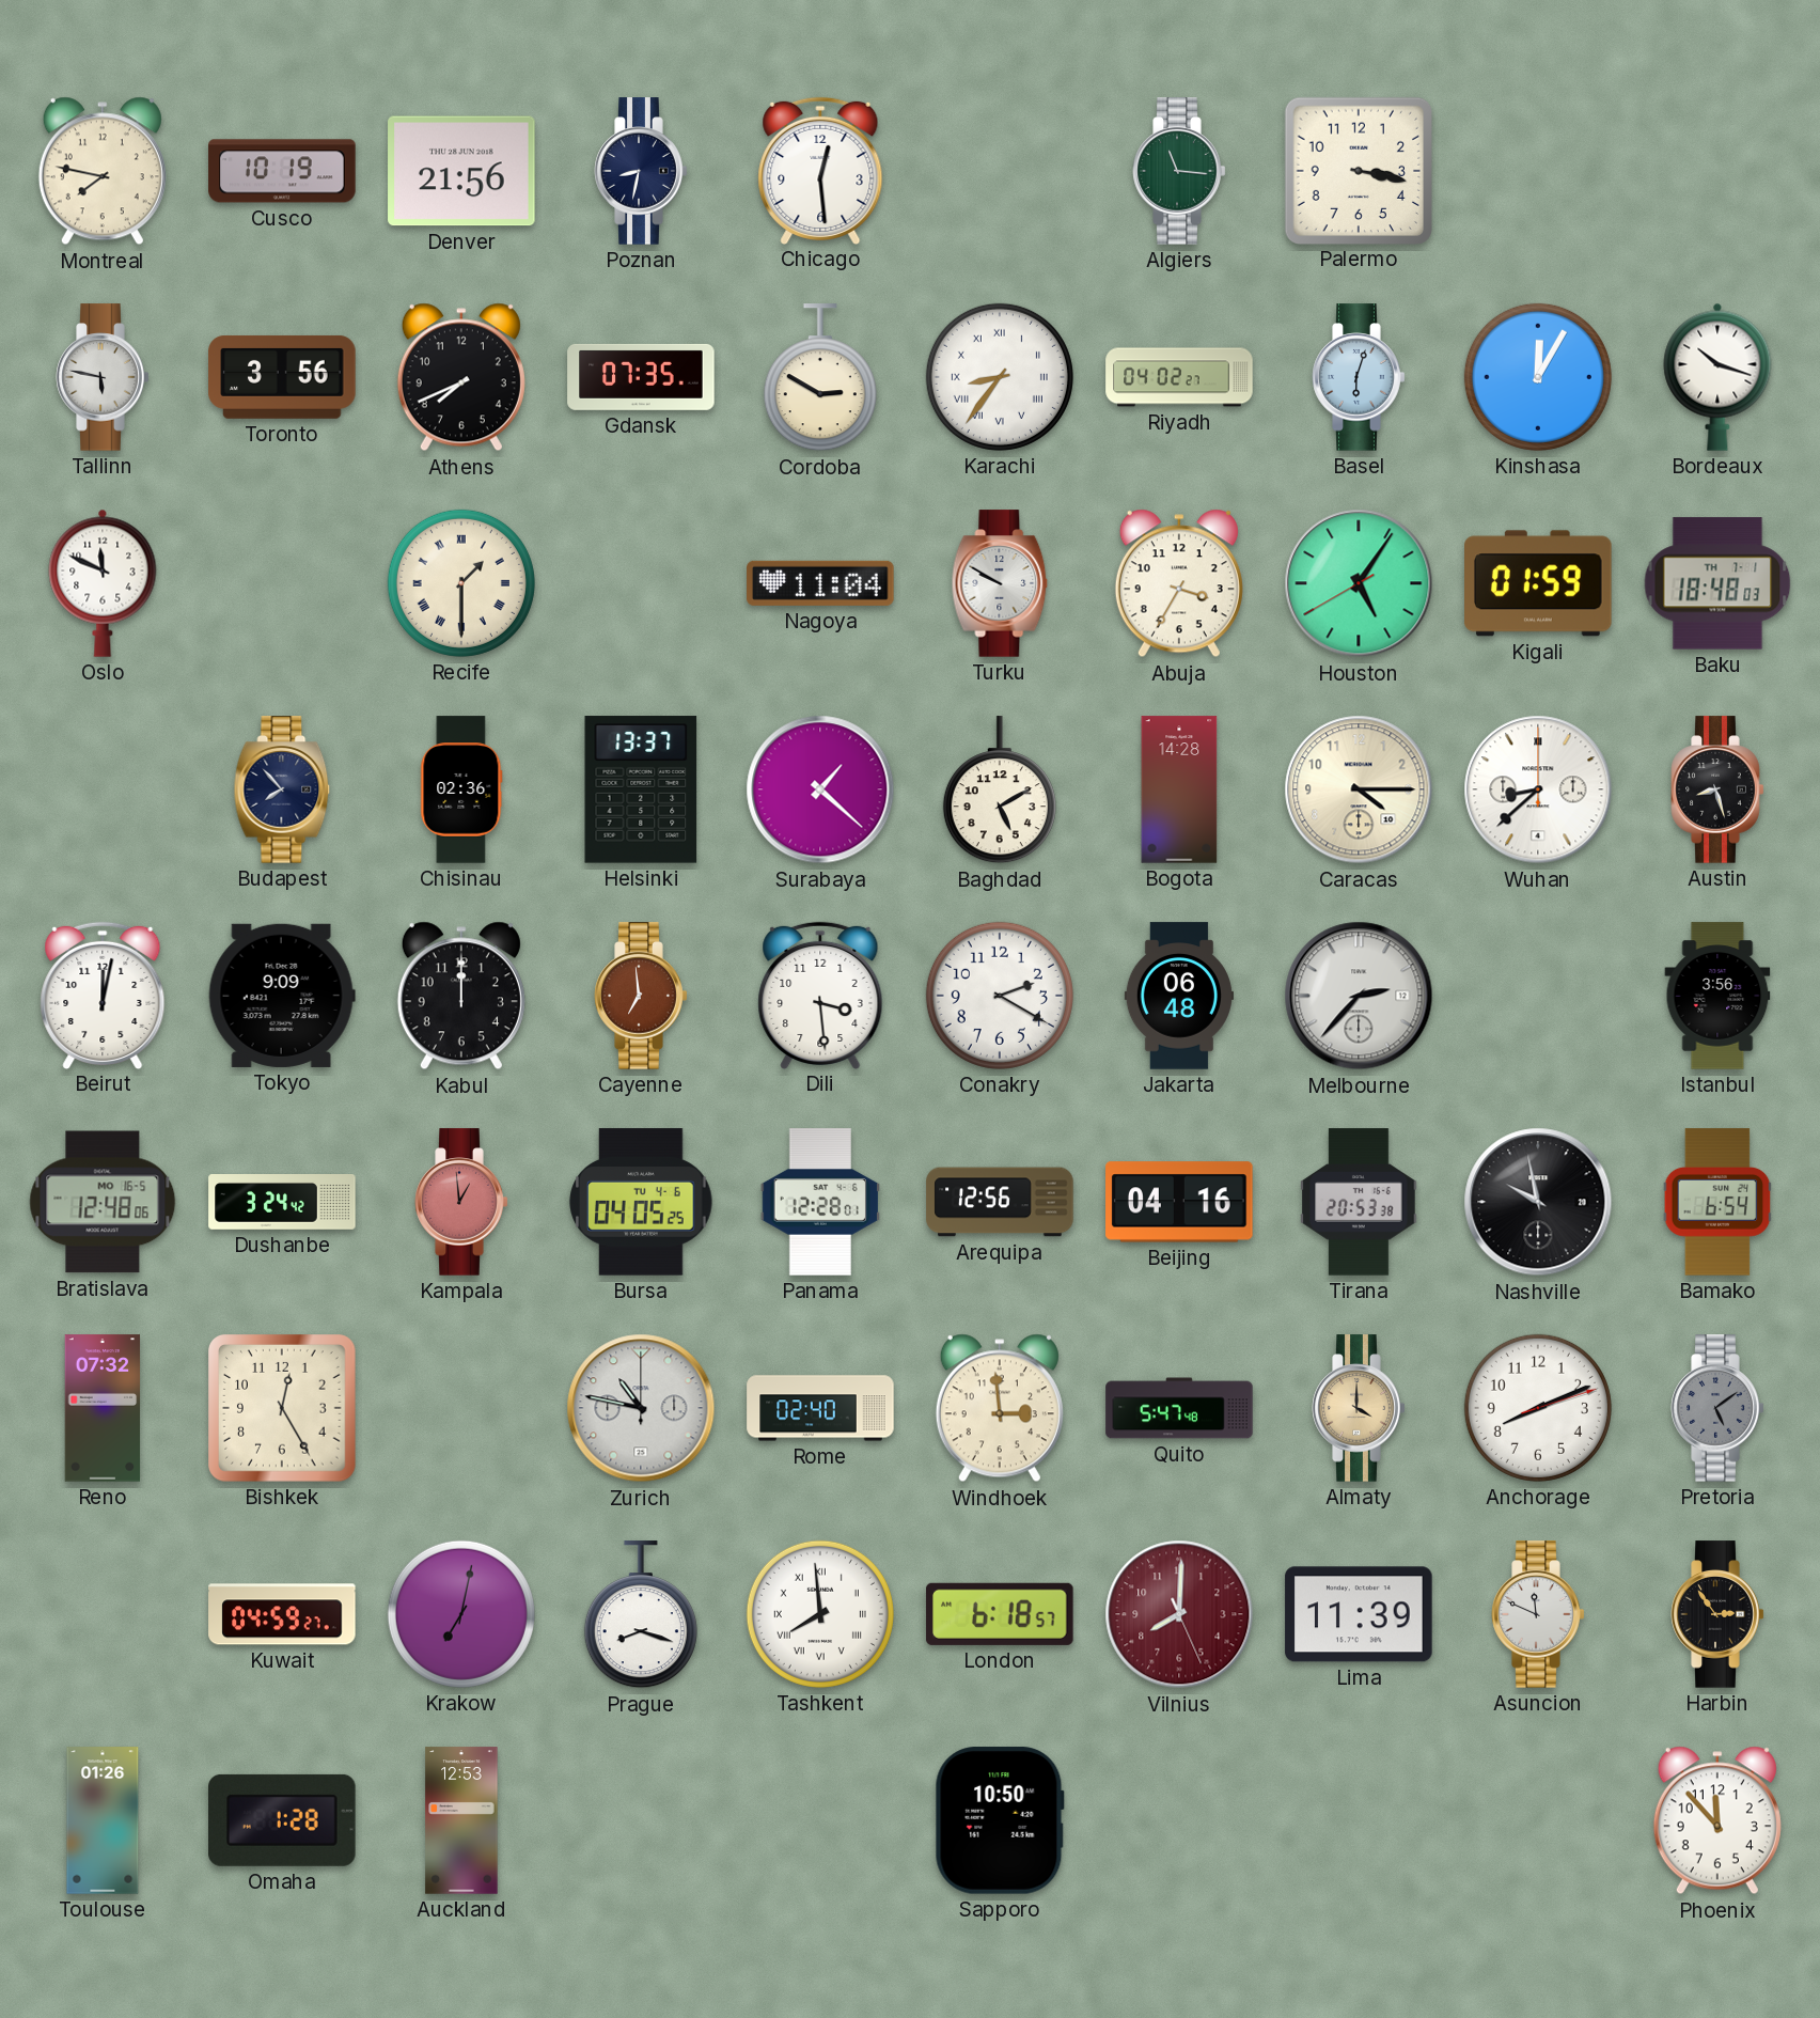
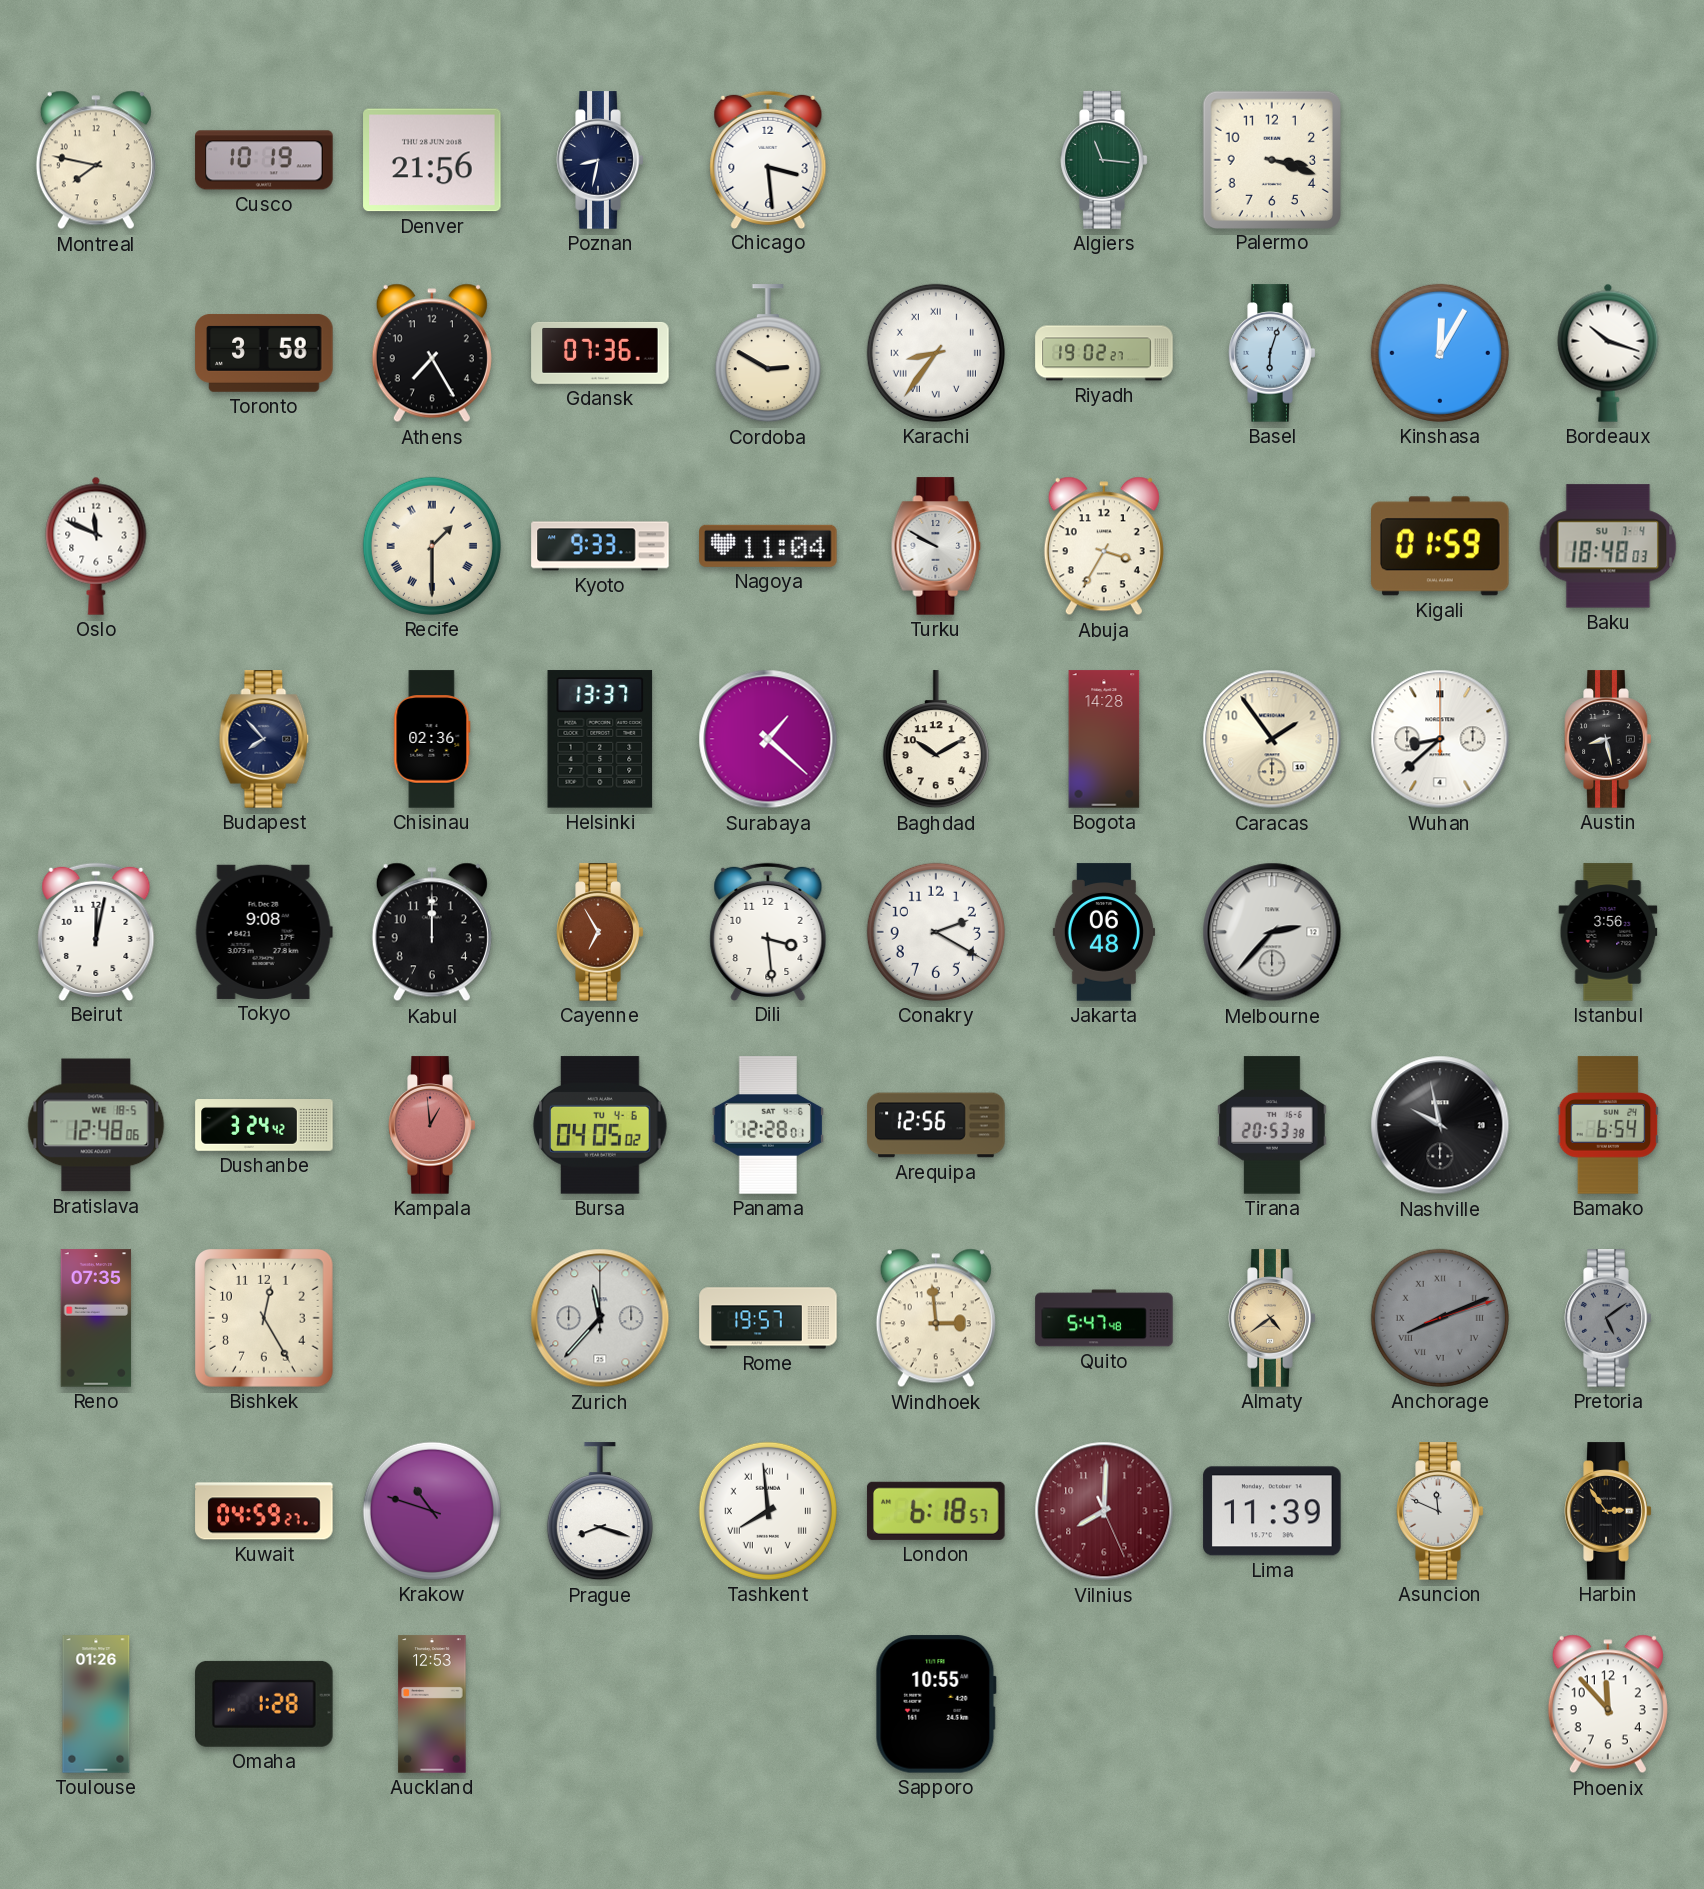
Chicago: 12:29 -> 3:29
Palermo: 3:17 -> 3:18
Tallinn: 5:47 -> none
Toronto: 3:56 -> 3:58
Athens: 7:41 -> 7:25
Gdansk: 07:35 -> 07:36
Riyadh: 04:02 -> 19:02
Kyoto: none -> 9:33
Houston: 5:05 -> none
Baku date: TH 7-1 -> SU 7-4
Baghdad: 5:10 -> 10:10
Caracas: 4:15 -> 1:54
Austin: 8:27 -> 8:28
Tokyo: 9:09 -> 9:08
Cayenne: 6:59 -> 6:55
Bratislava date: MO 16-5 -> WE 18-5
Bursa: 04:05:25 -> 04:05:02
Beijing: 04:16 -> none
Reno: 07:32 -> 07:35
Zurich: 10:47 -> 11:37
Rome: 02:40 -> 19:57
Almaty: 4:00 -> 4:39
Anchorage dial: white -> grey
Anchorage numerals: Arabic -> Roman
Krakow: 7:02 -> 10:48
Sapporo: 10:50 -> 10:55
